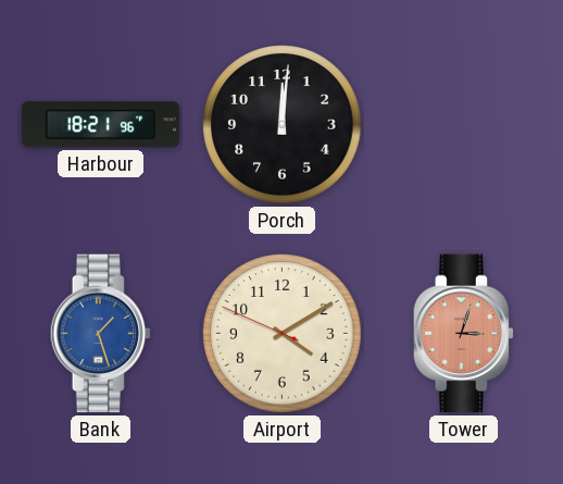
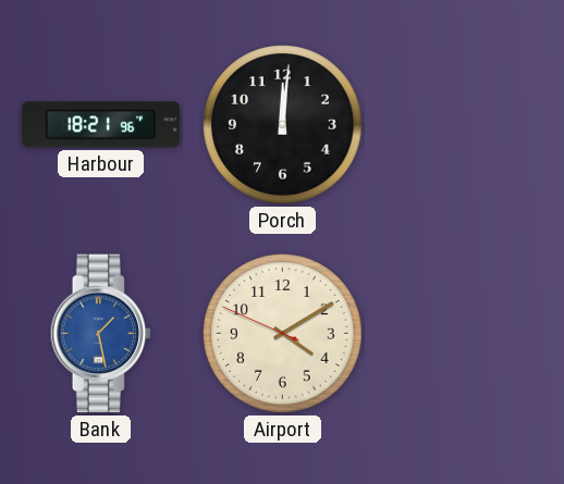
Bank: 1:27 -> 1:28
Tower: 3:03 -> none
